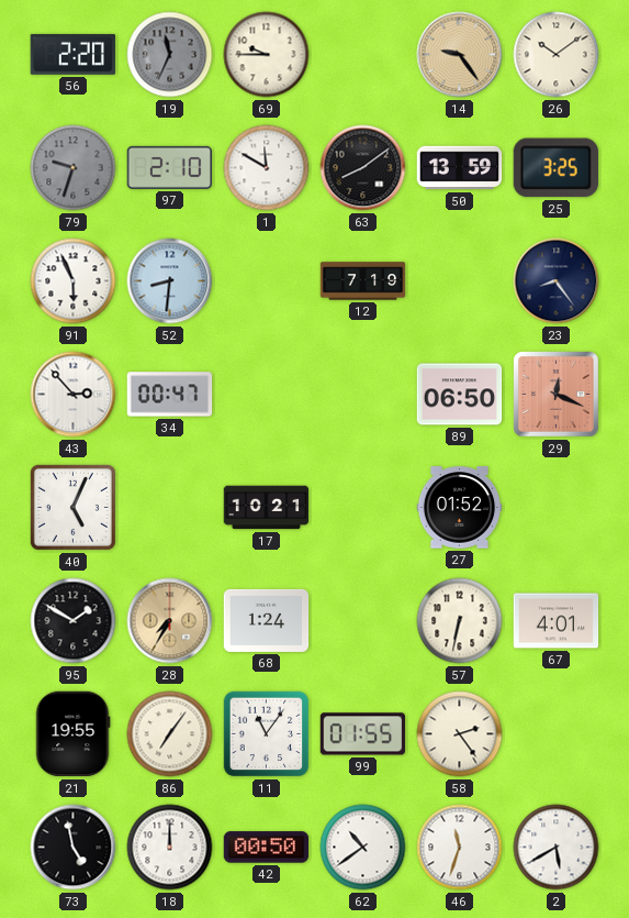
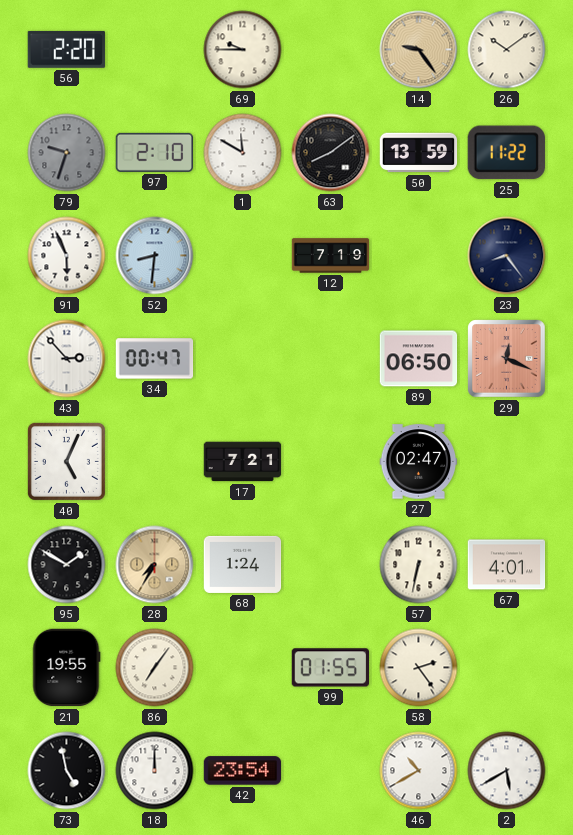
19: 11:34 -> none
25: 3:25 -> 11:22
17: 10:21 -> 7:21
27: 01:52 -> 02:47
11: 11:06 -> none
42: 00:50 -> 23:54
62: 10:39 -> none
46: 11:33 -> 10:40
